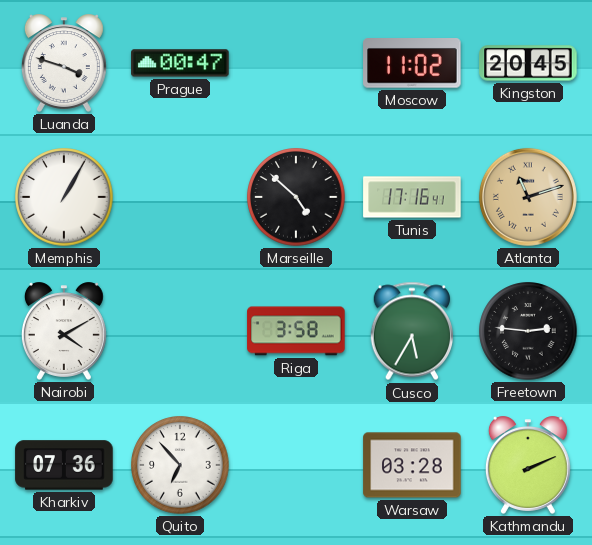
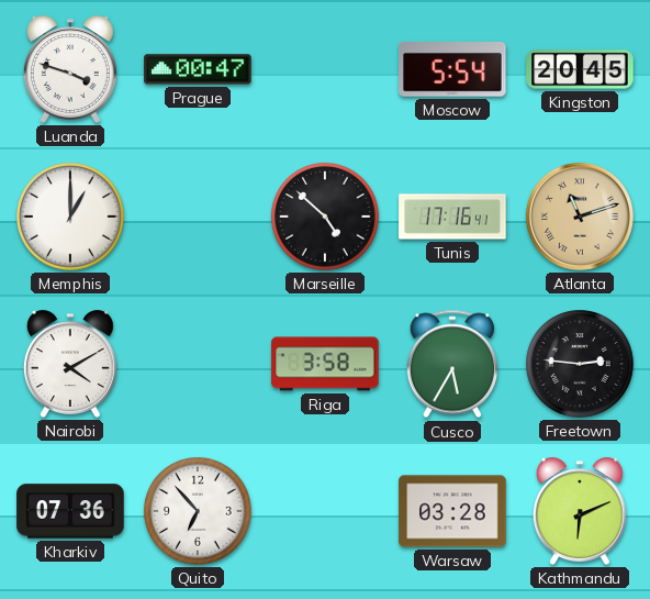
Moscow: 11:02 -> 5:54
Memphis: 1:05 -> 1:00
Kathmandu: 2:11 -> 6:11
